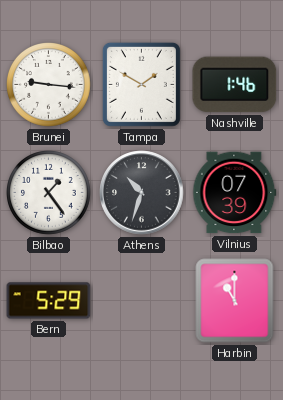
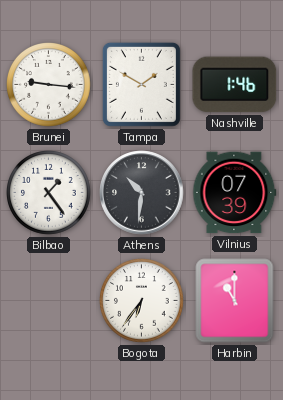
Athens: 10:33 -> 10:31
Bern: 5:29 -> none
Bogota: none -> 6:36
